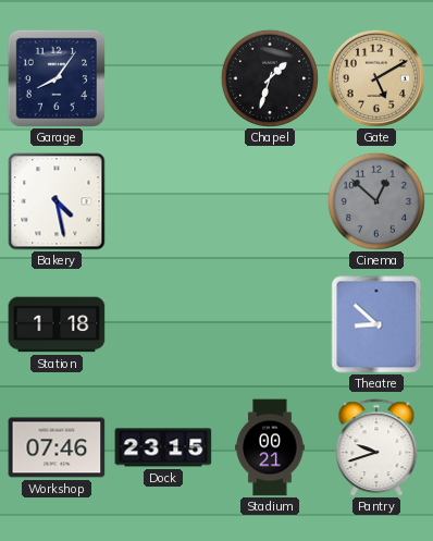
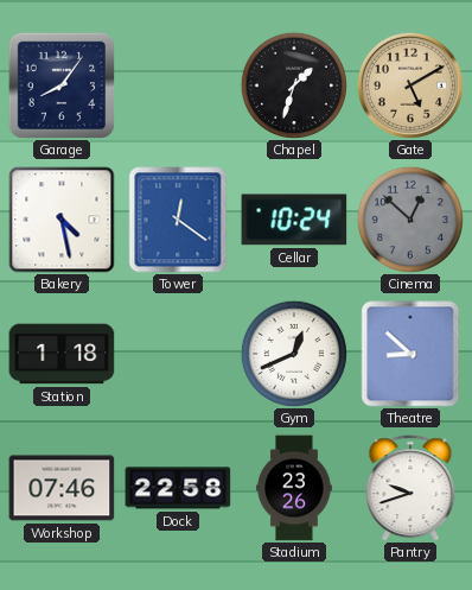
Tower: none -> 12:21
Cellar: none -> 10:24
Gym: none -> 12:41
Dock: 23:15 -> 22:58
Stadium: 00:21 -> 23:26
